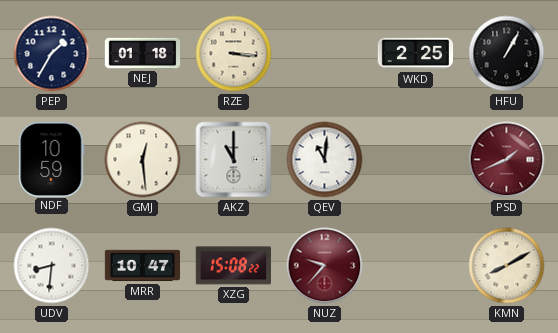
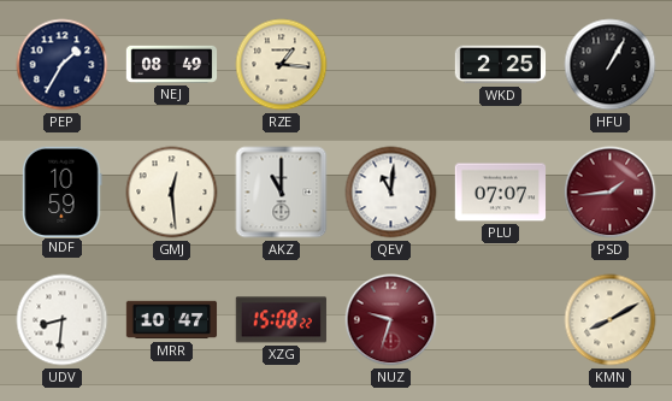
NEJ: 01:18 -> 08:49
RZE: 3:16 -> 1:16
PLU: none -> 07:07
PSD: 1:41 -> 1:44
NUZ: 9:37 -> 9:33
